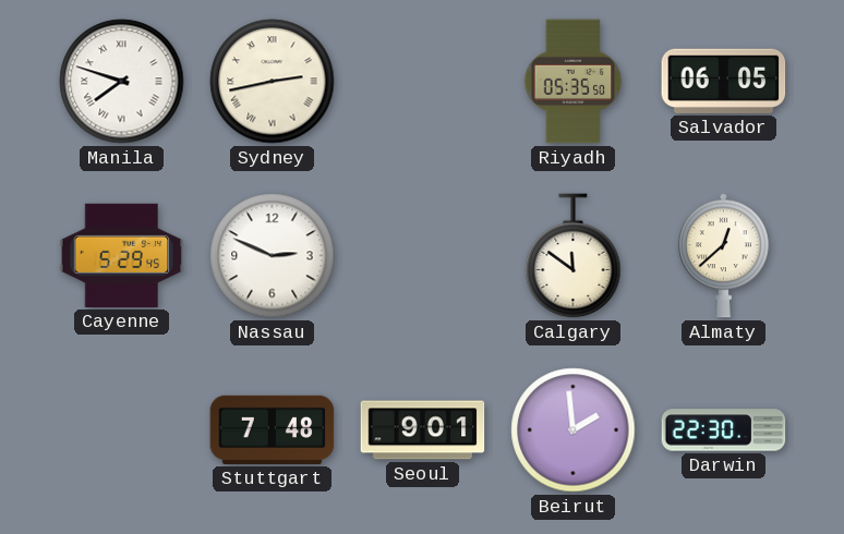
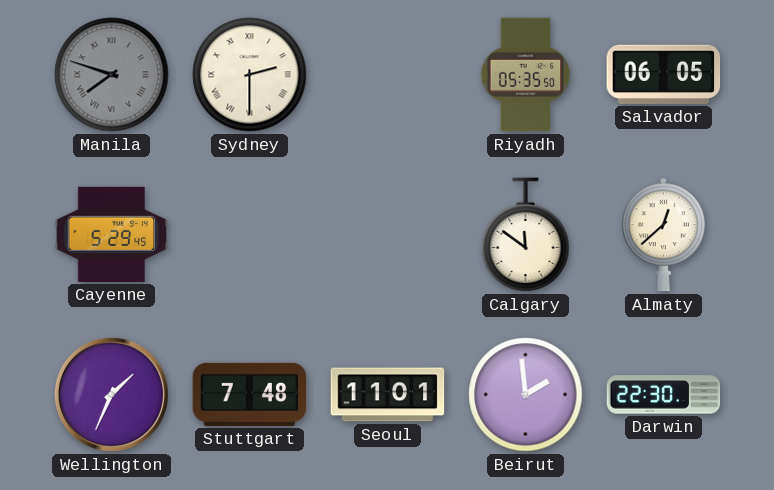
Manila dial: white -> grey
Sydney: 2:43 -> 2:30
Nassau: 2:49 -> none
Wellington: none -> 1:34
Seoul: 9:01 -> 11:01
